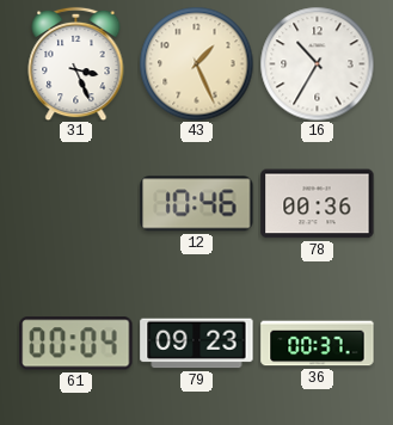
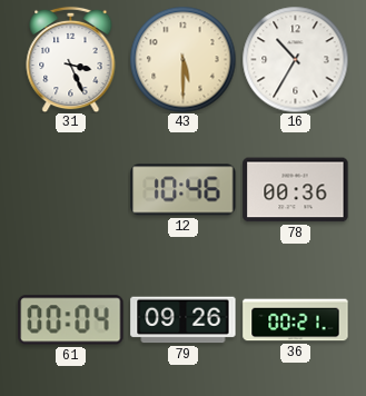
43: 1:26 -> 5:30
79: 09:23 -> 09:26
36: 00:37 -> 00:21
